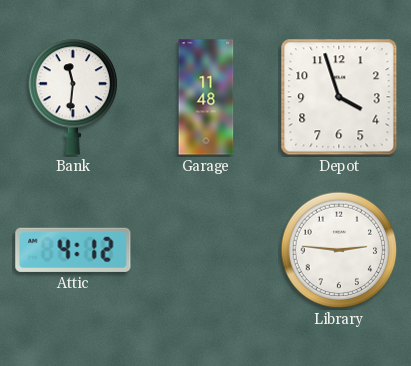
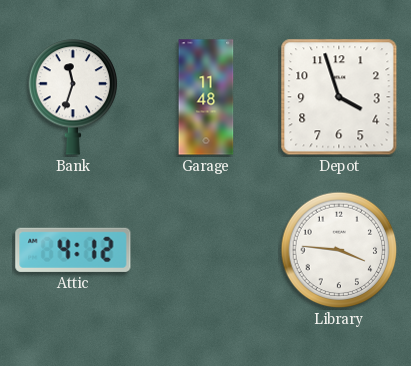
Bank: 11:31 -> 11:33
Library: 2:46 -> 3:46
